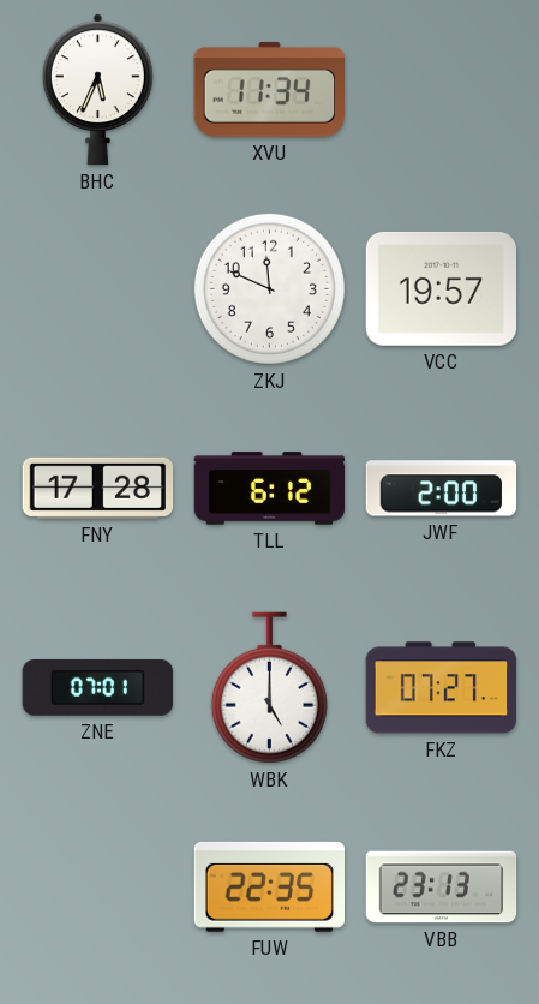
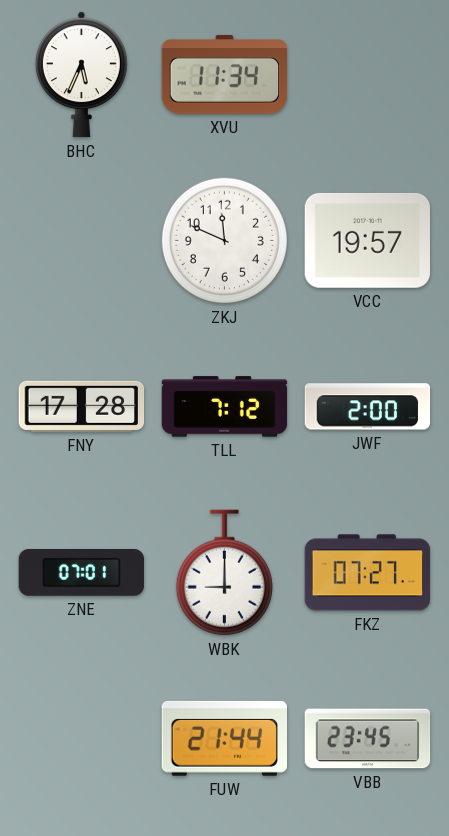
TLL: 6:12 -> 7:12
WBK: 5:00 -> 9:00
FUW: 22:35 -> 21:44
VBB: 23:13 -> 23:45
